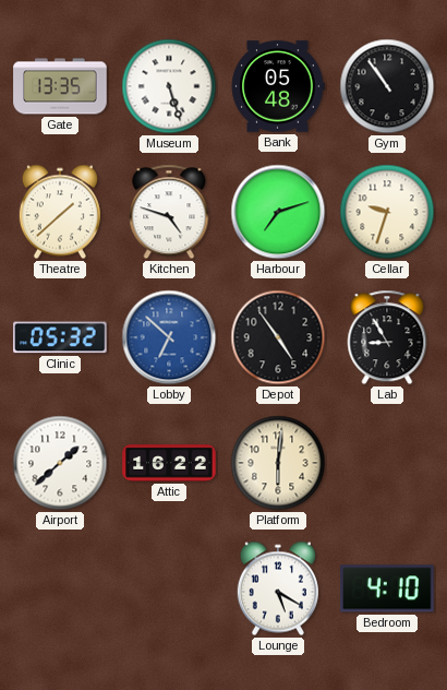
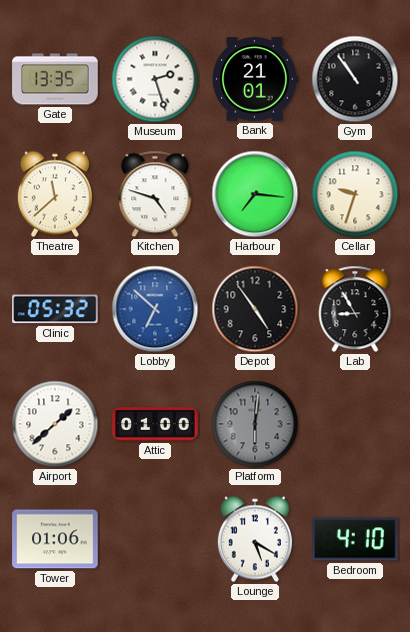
Museum: 5:27 -> 2:27
Bank: 05:48 -> 21:01
Theatre: 1:38 -> 11:38
Harbour: 7:12 -> 7:16
Attic: 16:22 -> 01:00
Platform dial: cream -> grey
Tower: none -> 01:06
